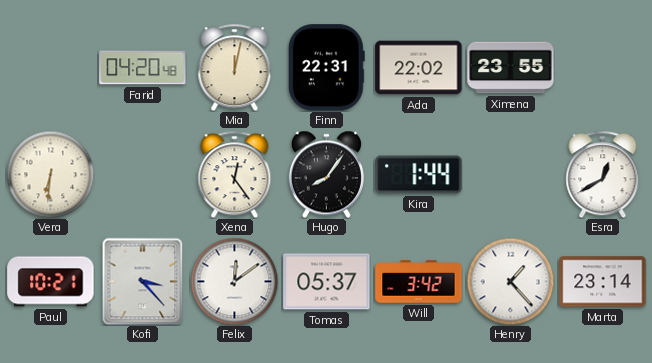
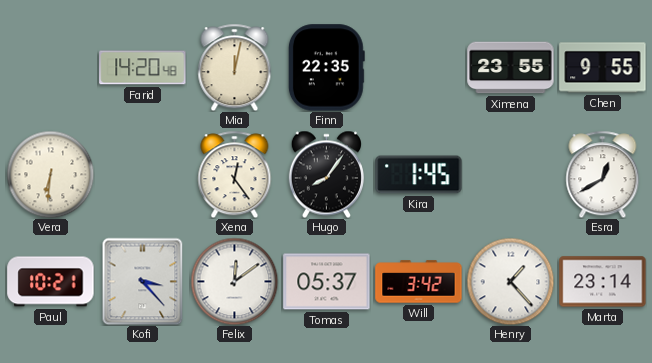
Farid: 04:20 -> 14:20
Finn: 22:31 -> 22:35
Ada: 22:02 -> none
Chen: none -> 9:55
Kira: 1:44 -> 1:45
